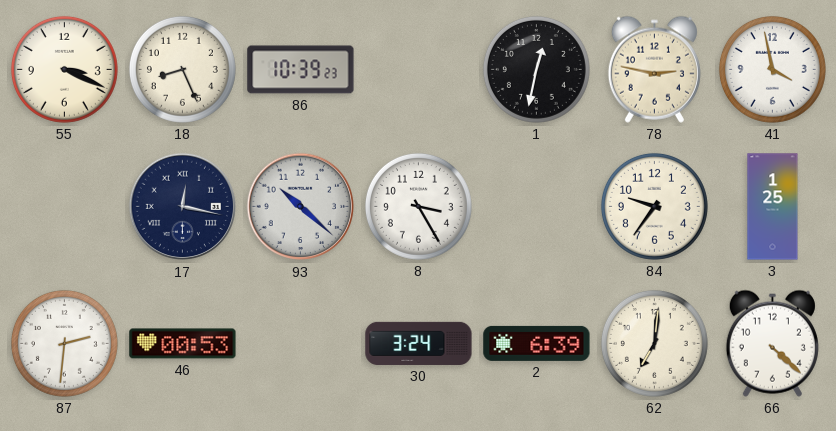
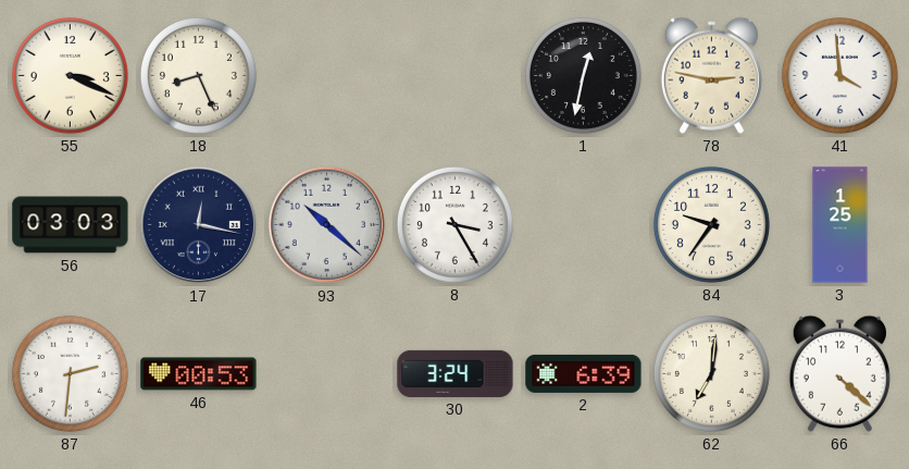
86: 10:39 -> none
41: 3:58 -> 3:59
56: none -> 03:03
